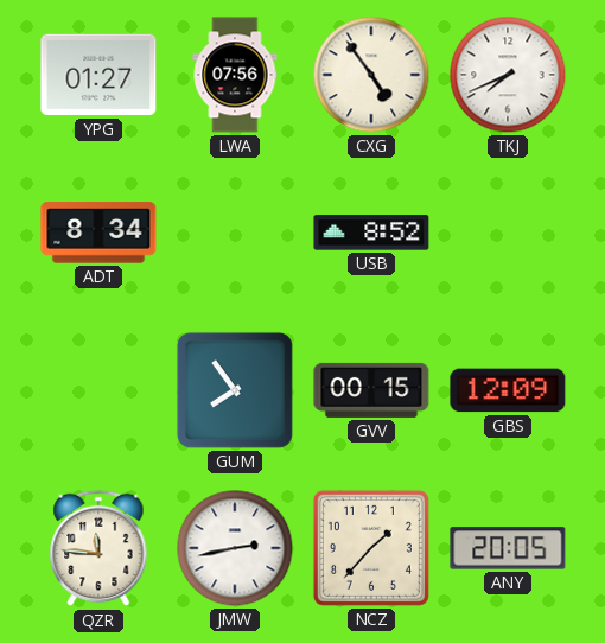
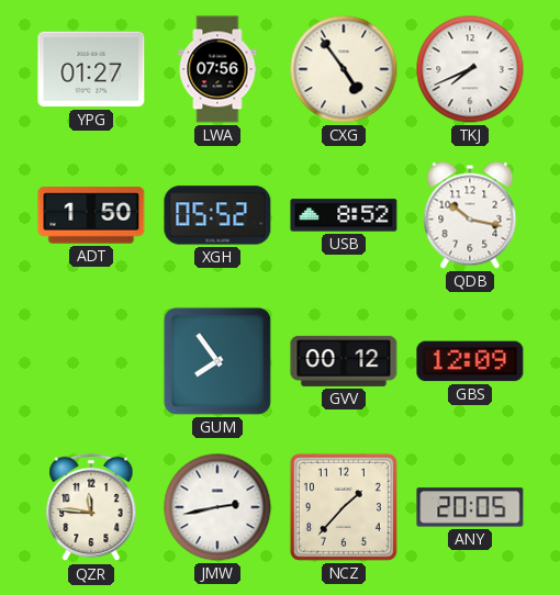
ADT: 8:34 -> 1:50
XGH: none -> 05:52
QDB: none -> 10:17
GVV: 00:15 -> 00:12
